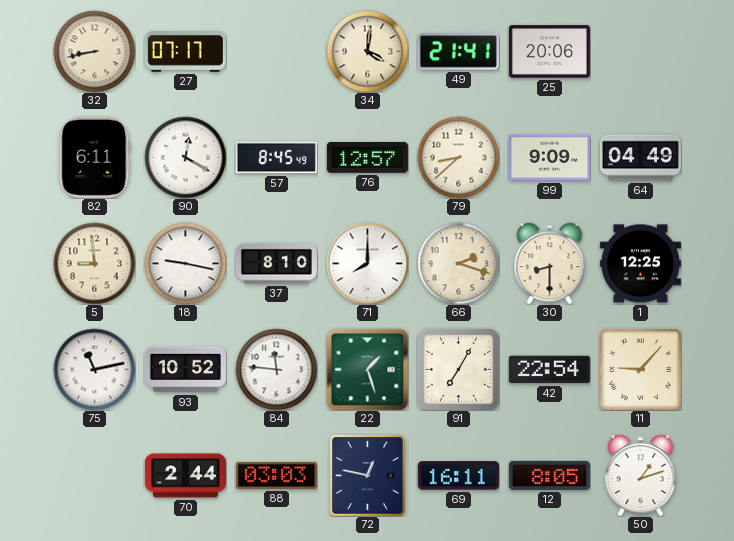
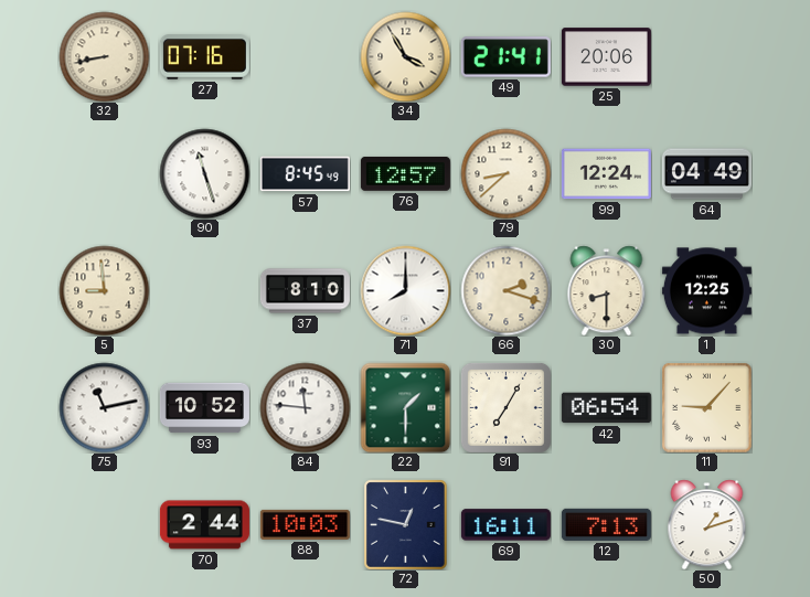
27: 07:17 -> 07:16
34: 4:01 -> 3:55
82: 6:11 -> none
90: 12:20 -> 11:27
99: 9:09 -> 12:24
18: 9:17 -> none
22: 1:27 -> 1:30
42: 22:54 -> 06:54
88: 03:03 -> 10:03
12: 8:05 -> 7:13
